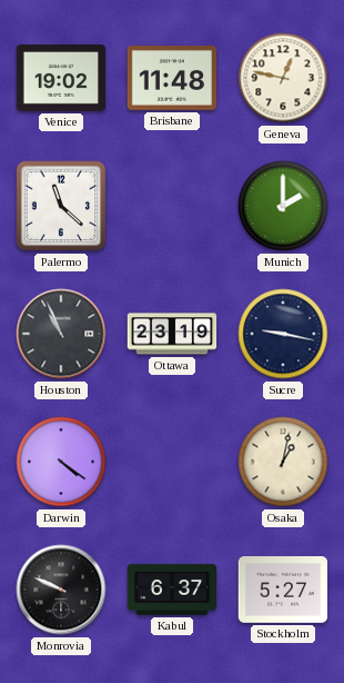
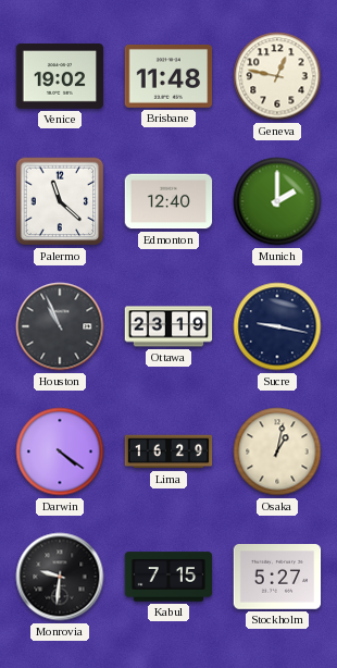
Edmonton: none -> 12:40
Lima: none -> 16:29
Monrovia: 9:49 -> 9:31
Kabul: 6:37 -> 7:15
